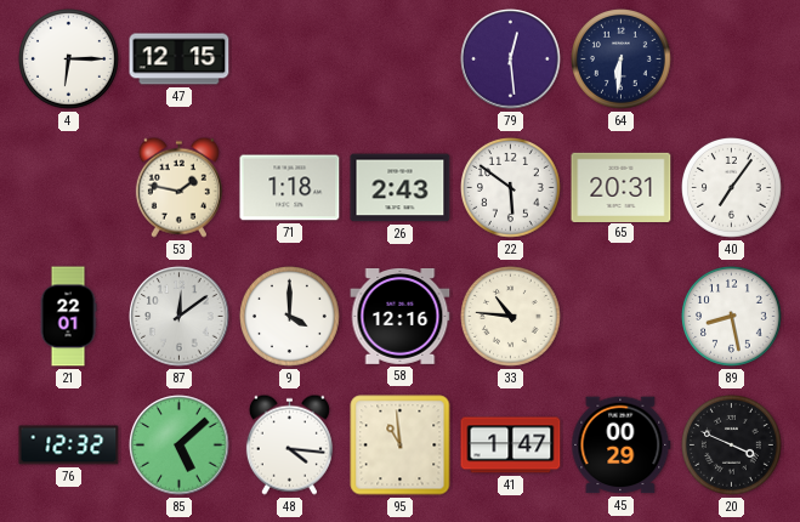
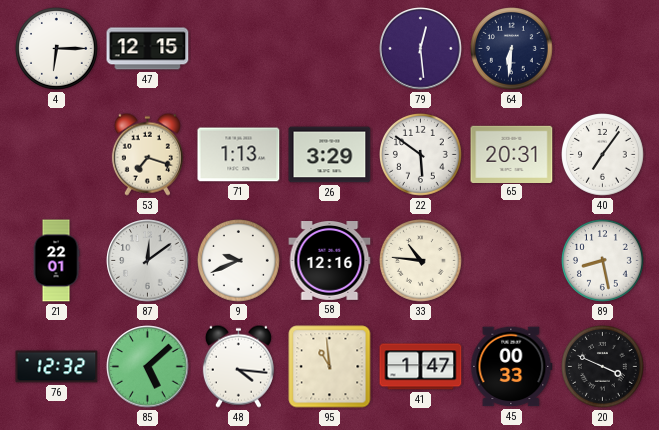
53: 1:47 -> 7:18
71: 1:18 -> 1:13
26: 2:43 -> 3:29
9: 4:00 -> 9:41
45: 00:29 -> 00:33
